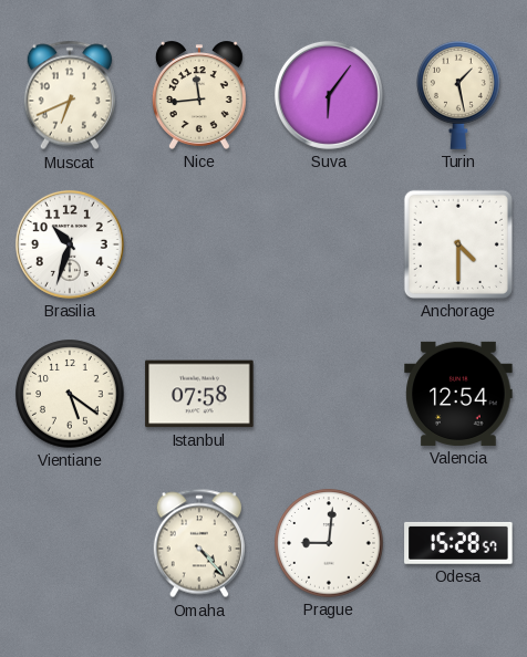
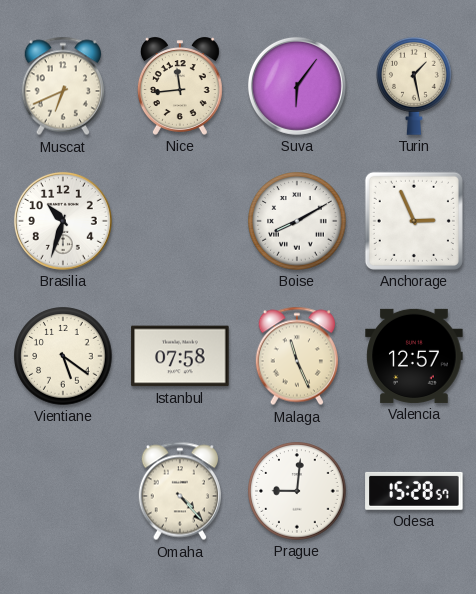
Boise: none -> 8:10
Anchorage: 4:30 -> 2:56
Malaga: none -> 11:26
Valencia: 12:54 -> 12:57
